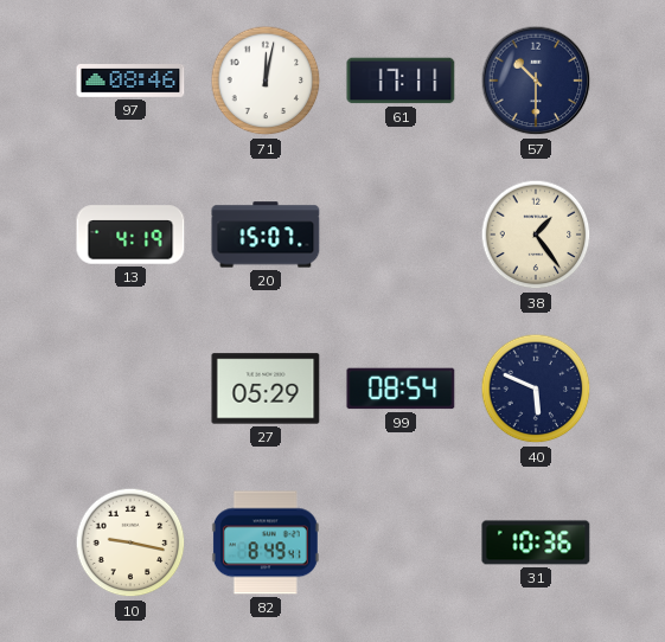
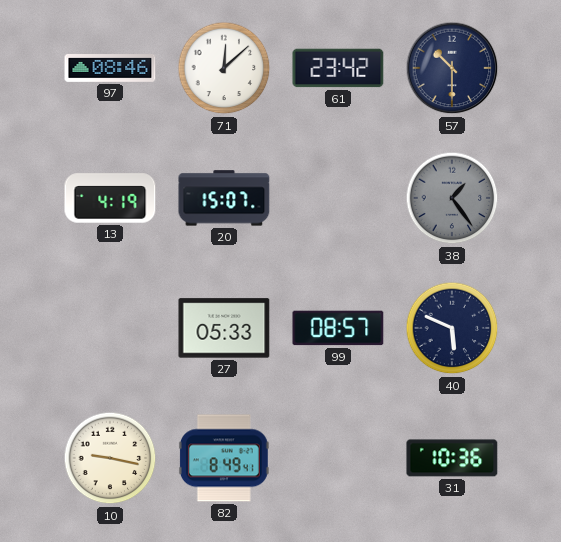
71: 12:02 -> 12:08
61: 17:11 -> 23:42
38 dial: cream -> grey
27: 05:29 -> 05:33
99: 08:54 -> 08:57
